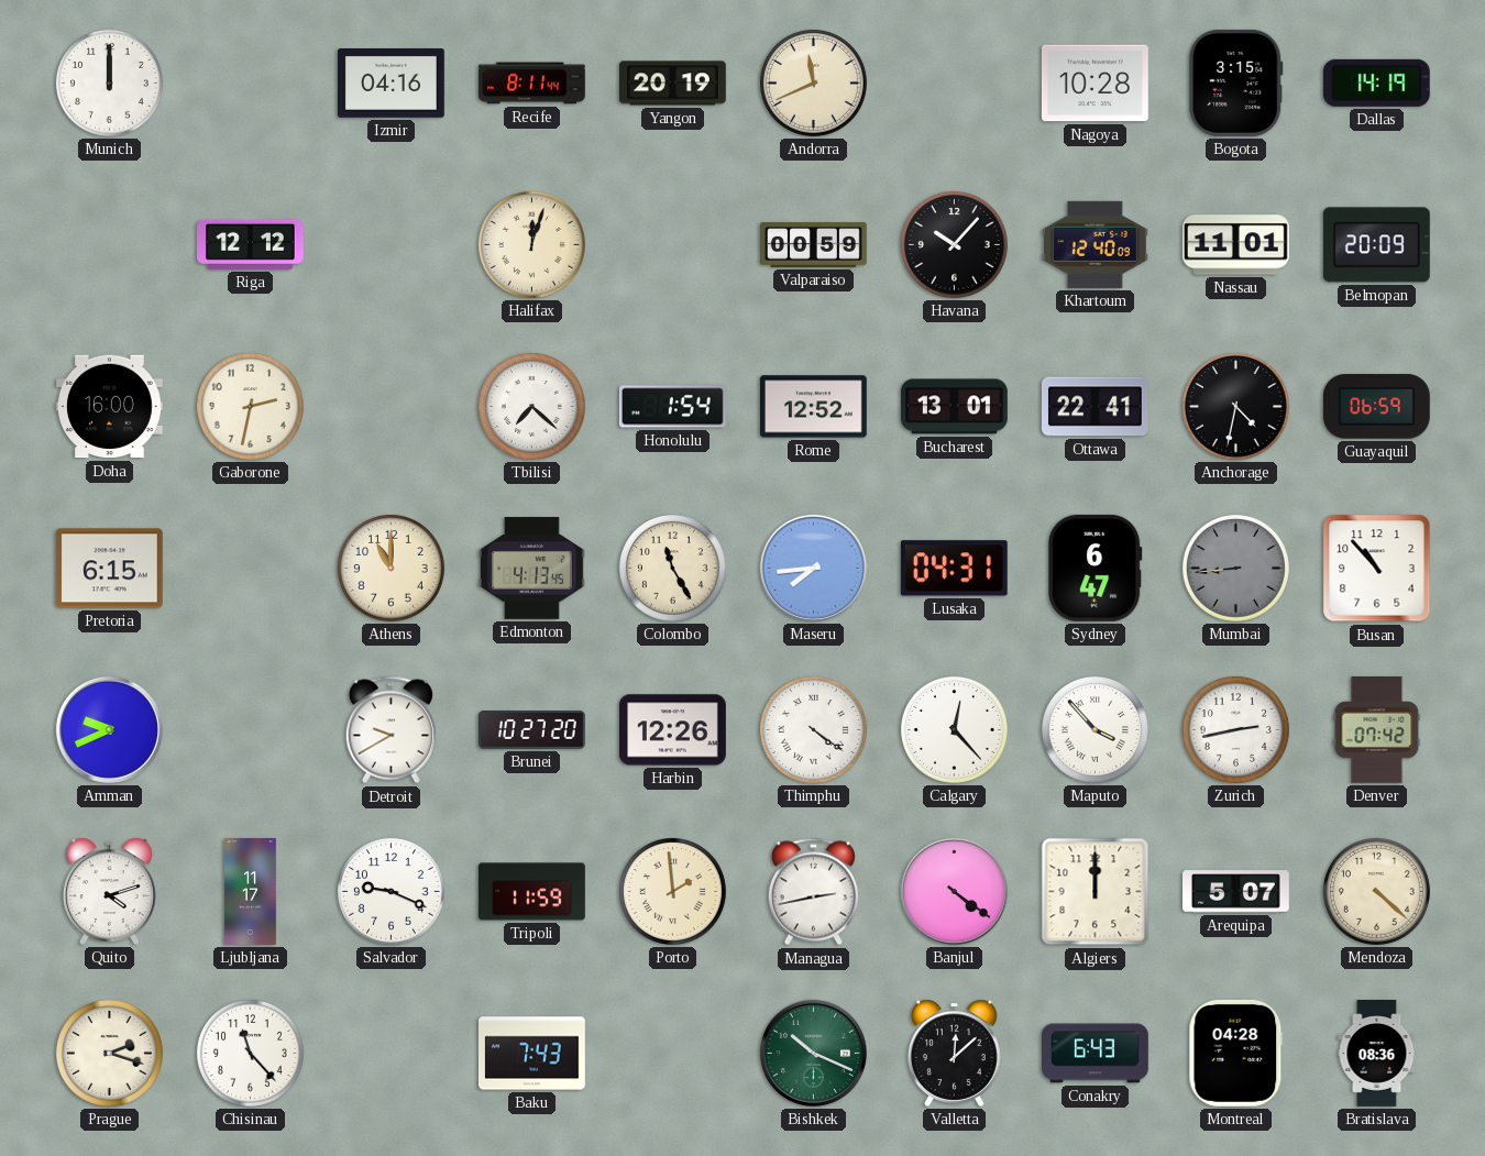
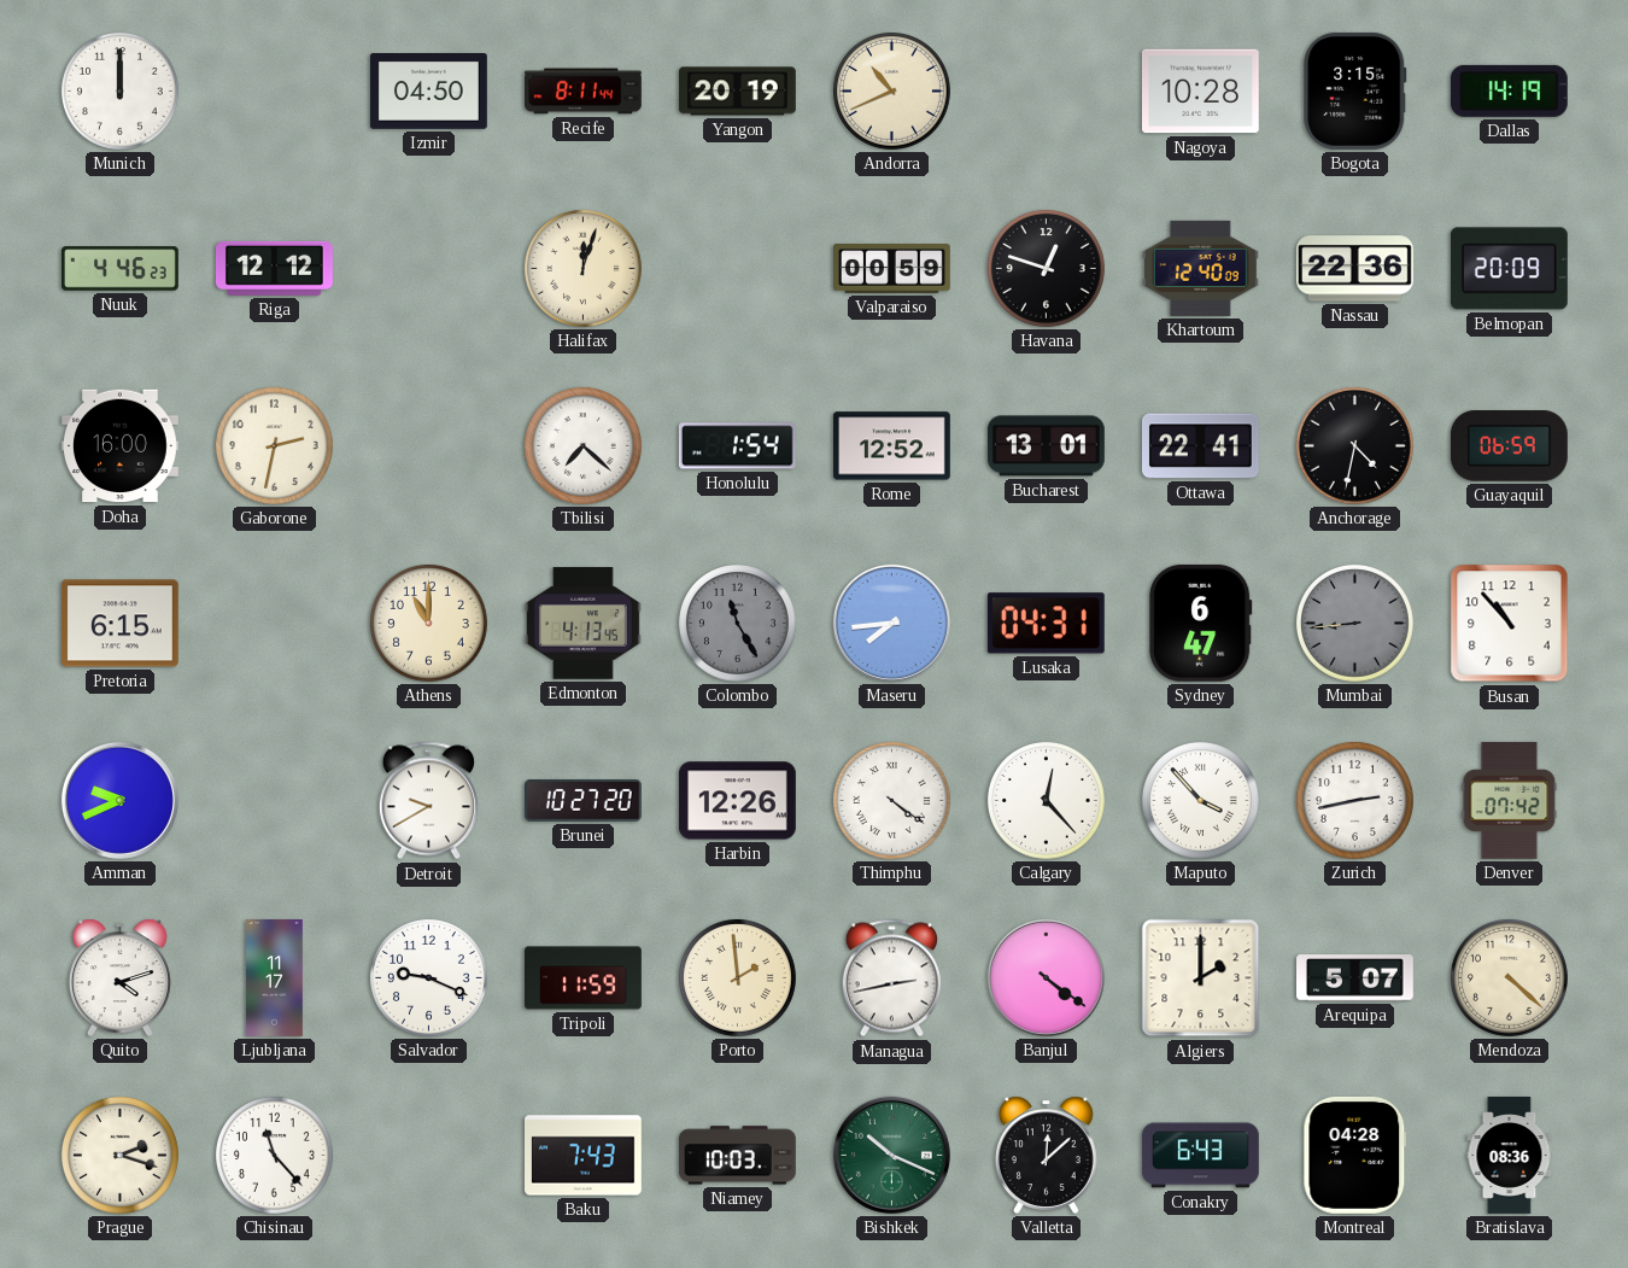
Izmir: 04:16 -> 04:50
Andorra: 11:41 -> 10:41
Nuuk: none -> 4:46
Havana: 10:07 -> 12:48
Nassau: 11:01 -> 22:36
Colombo dial: cream -> grey
Algiers: 12:00 -> 2:00
Niamey: none -> 10:03
